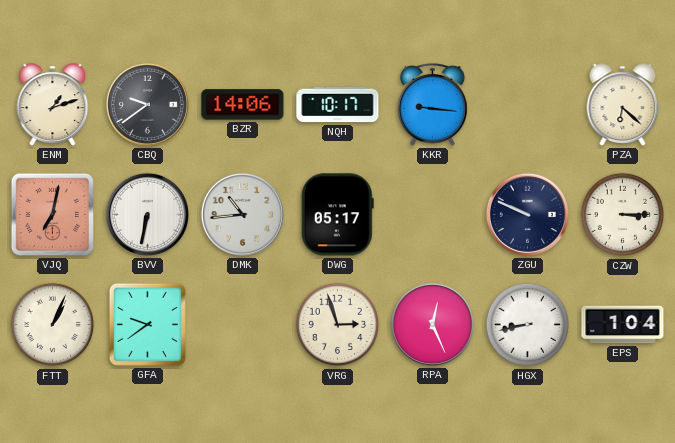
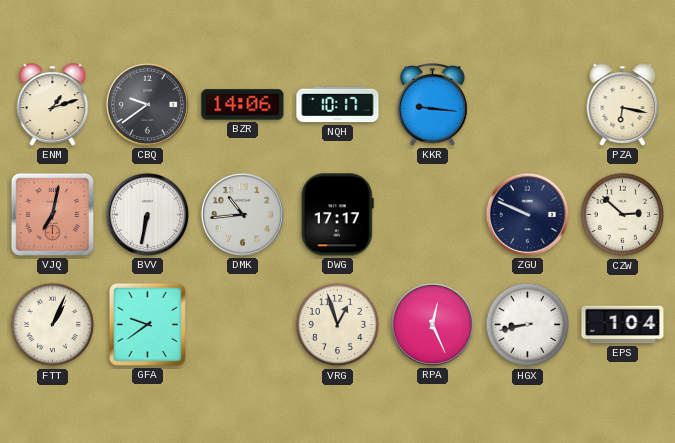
PZA: 6:22 -> 6:17
DWG: 05:17 -> 17:17
CZW: 3:15 -> 2:52
VRG: 2:57 -> 12:57
